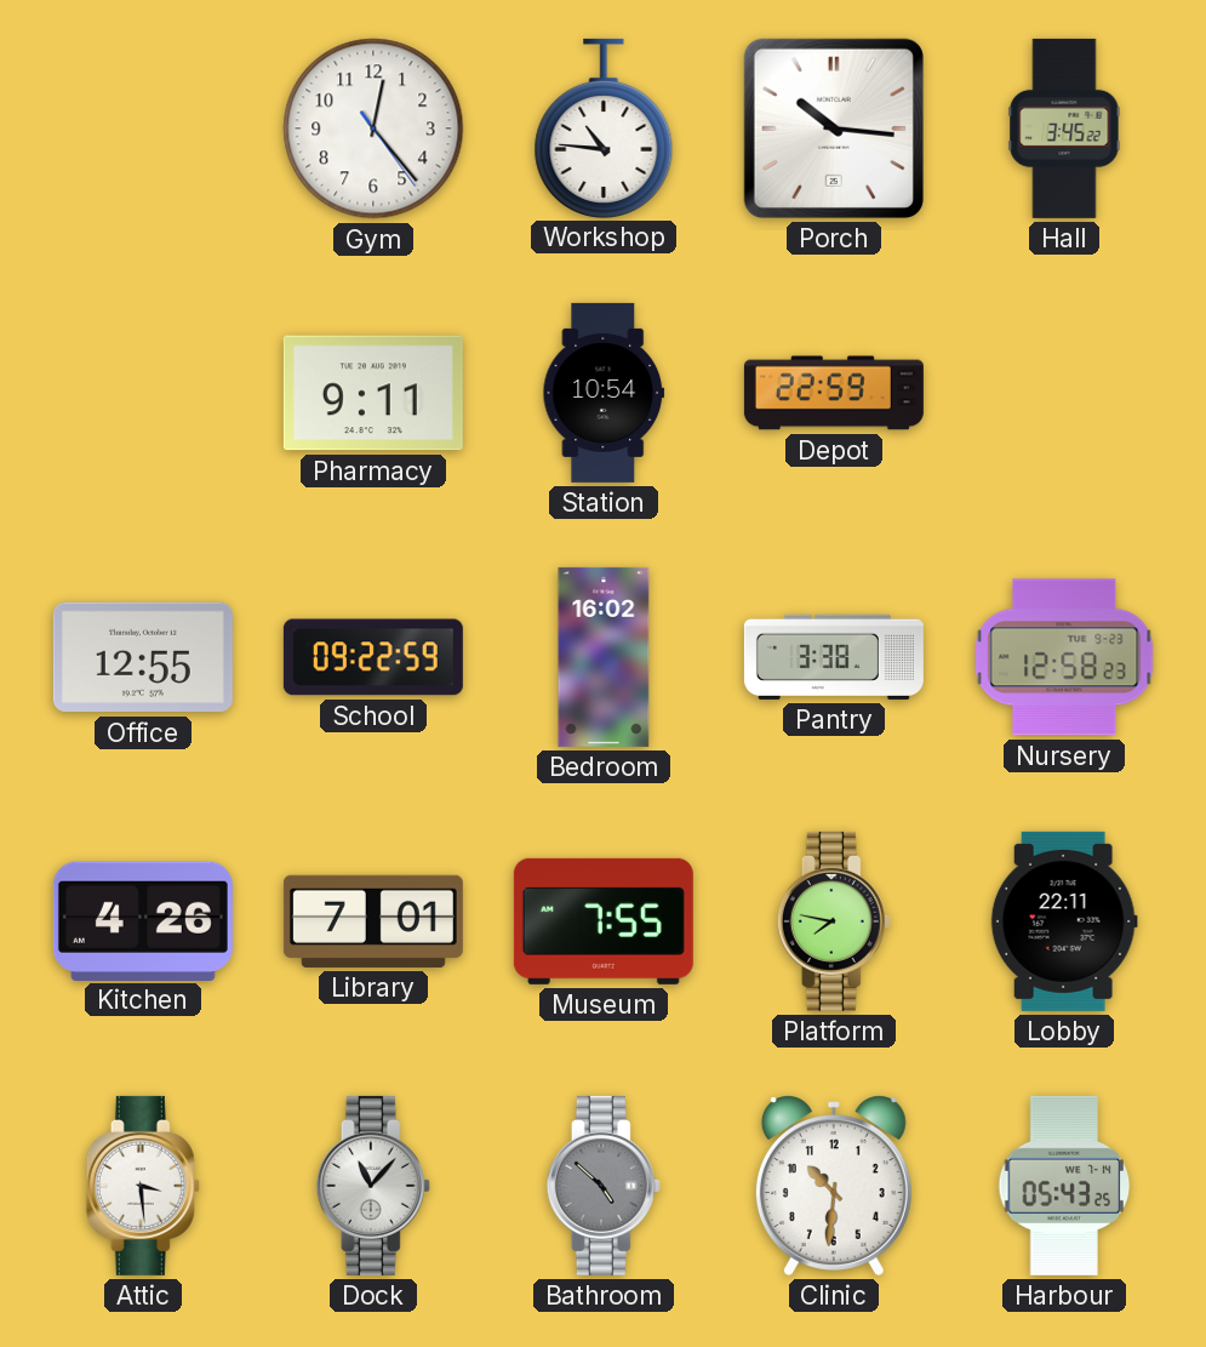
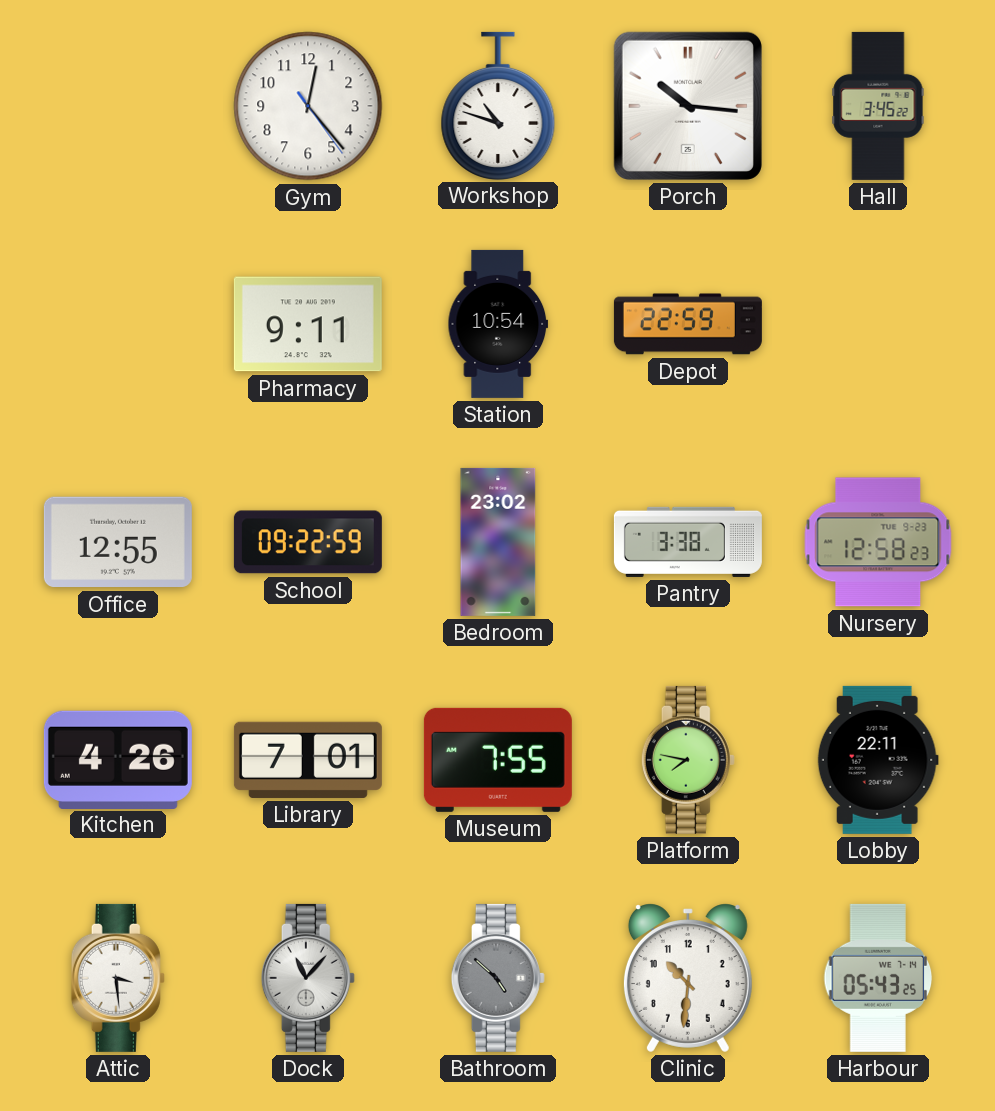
Workshop: 10:46 -> 10:48
Bedroom: 16:02 -> 23:02
